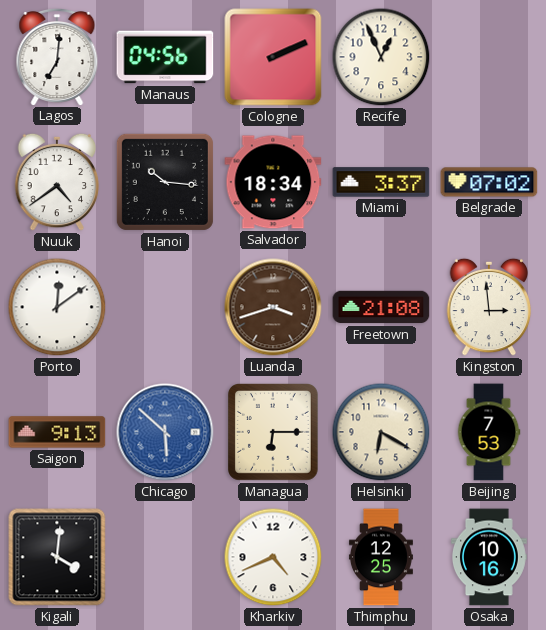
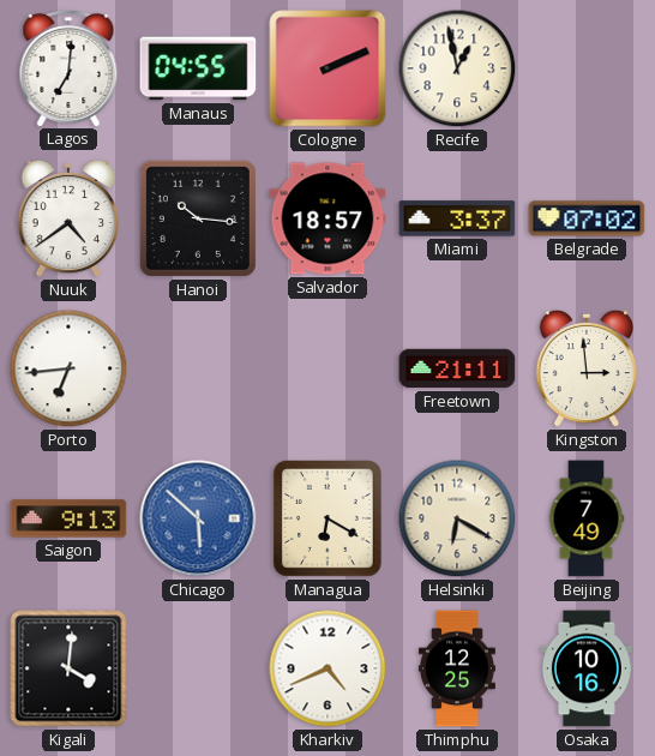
Manaus: 04:56 -> 04:55
Recife: 12:56 -> 12:58
Salvador: 18:34 -> 18:57
Porto: 12:09 -> 6:44
Luanda: 3:42 -> none
Freetown: 21:08 -> 21:11
Managua: 6:15 -> 6:20
Beijing: 7:53 -> 7:49
